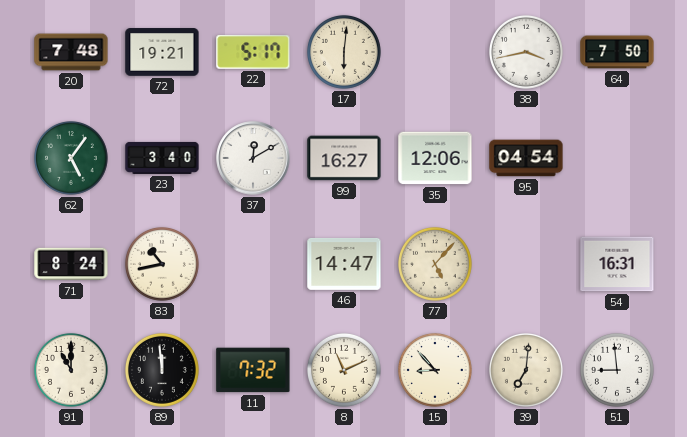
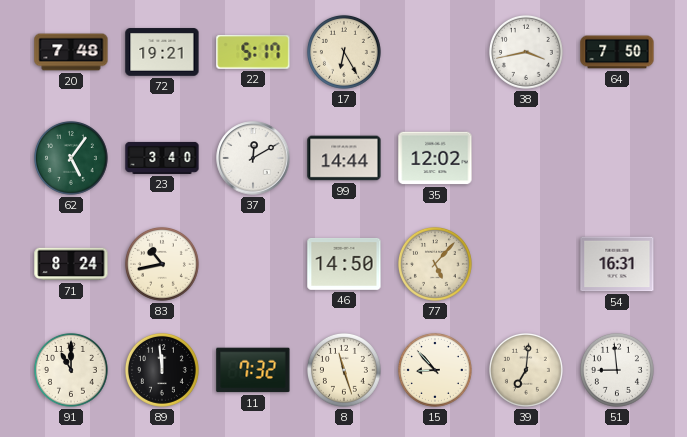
17: 6:01 -> 6:25
99: 16:27 -> 14:44
35: 12:06 -> 12:02
95: 04:54 -> none
46: 14:47 -> 14:50
8: 11:11 -> 11:27
